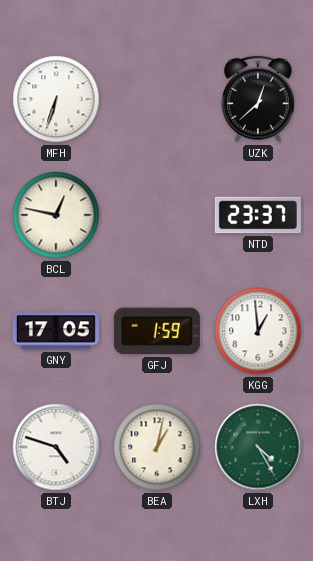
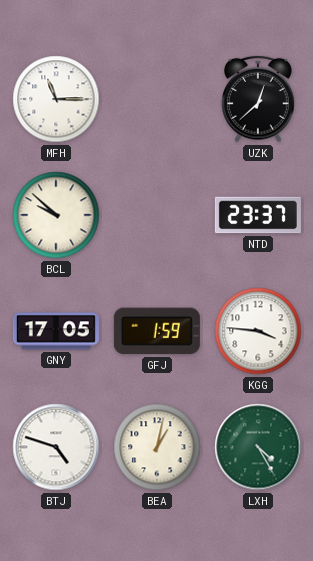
MFH: 6:33 -> 11:15
BCL: 12:47 -> 9:52
KGG: 12:59 -> 3:46
